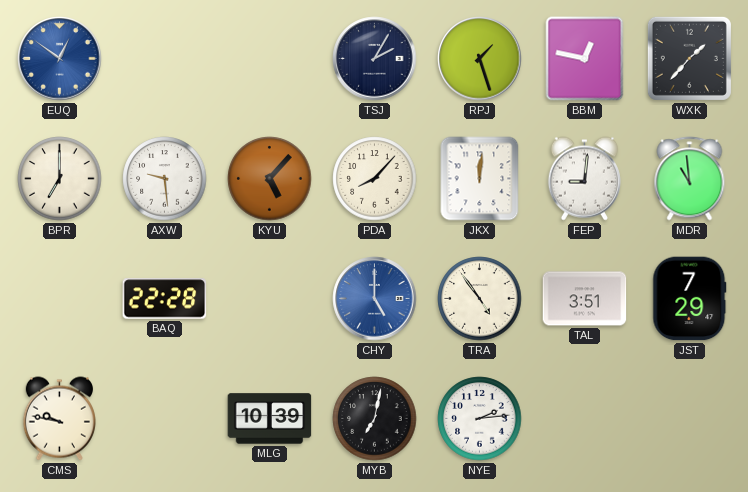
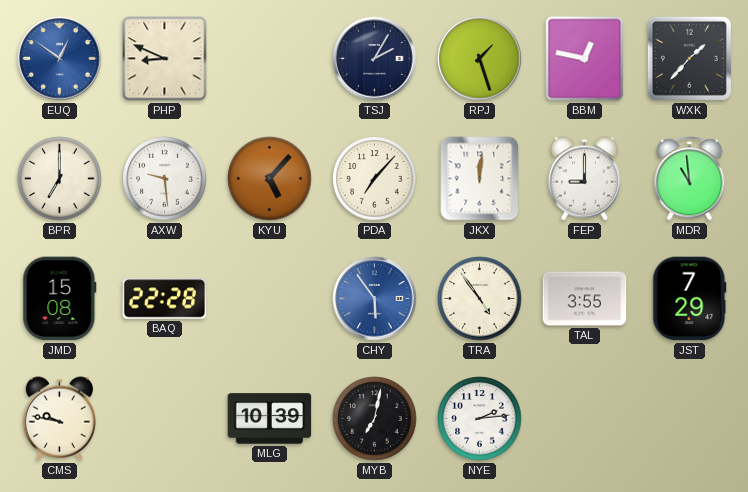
PHP: none -> 8:49
PDA: 8:07 -> 7:07
FEP: 9:01 -> 9:00
JMD: none -> 15:08
CHY: 5:00 -> 5:54
TAL: 3:51 -> 3:55
